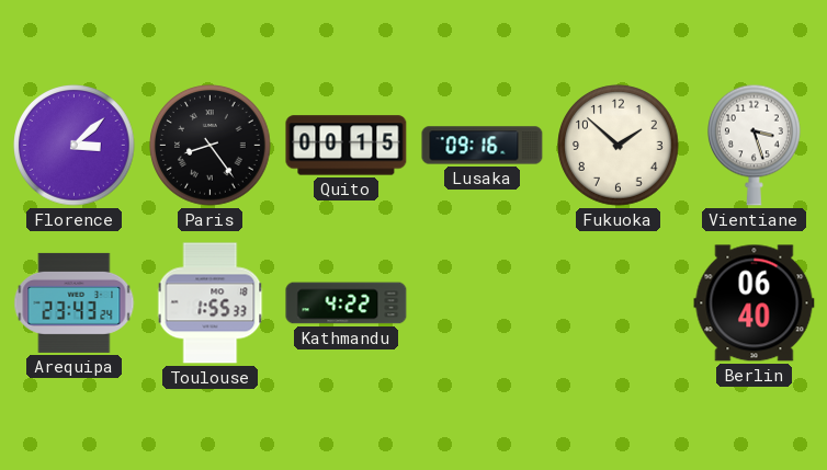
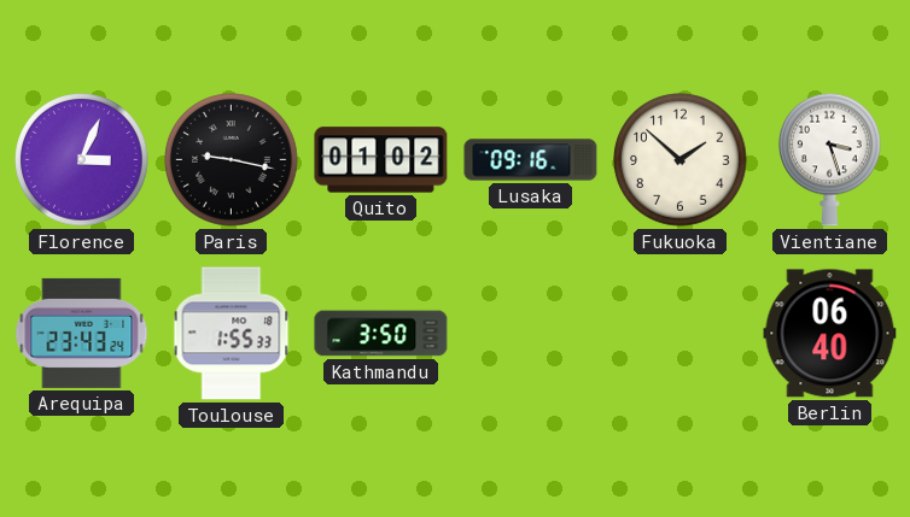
Florence: 3:08 -> 3:04
Paris: 8:24 -> 9:17
Quito: 00:15 -> 01:02
Kathmandu: 4:22 -> 3:50
